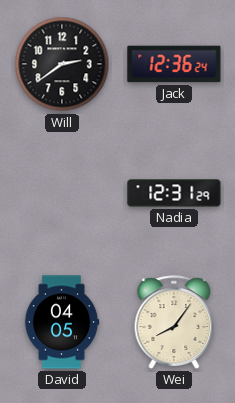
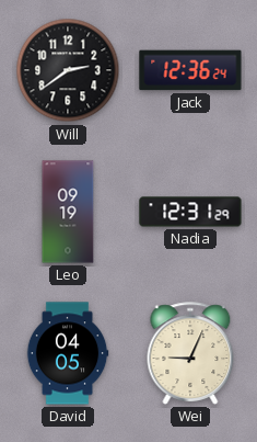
Leo: none -> 09:19
Wei: 8:06 -> 9:04
